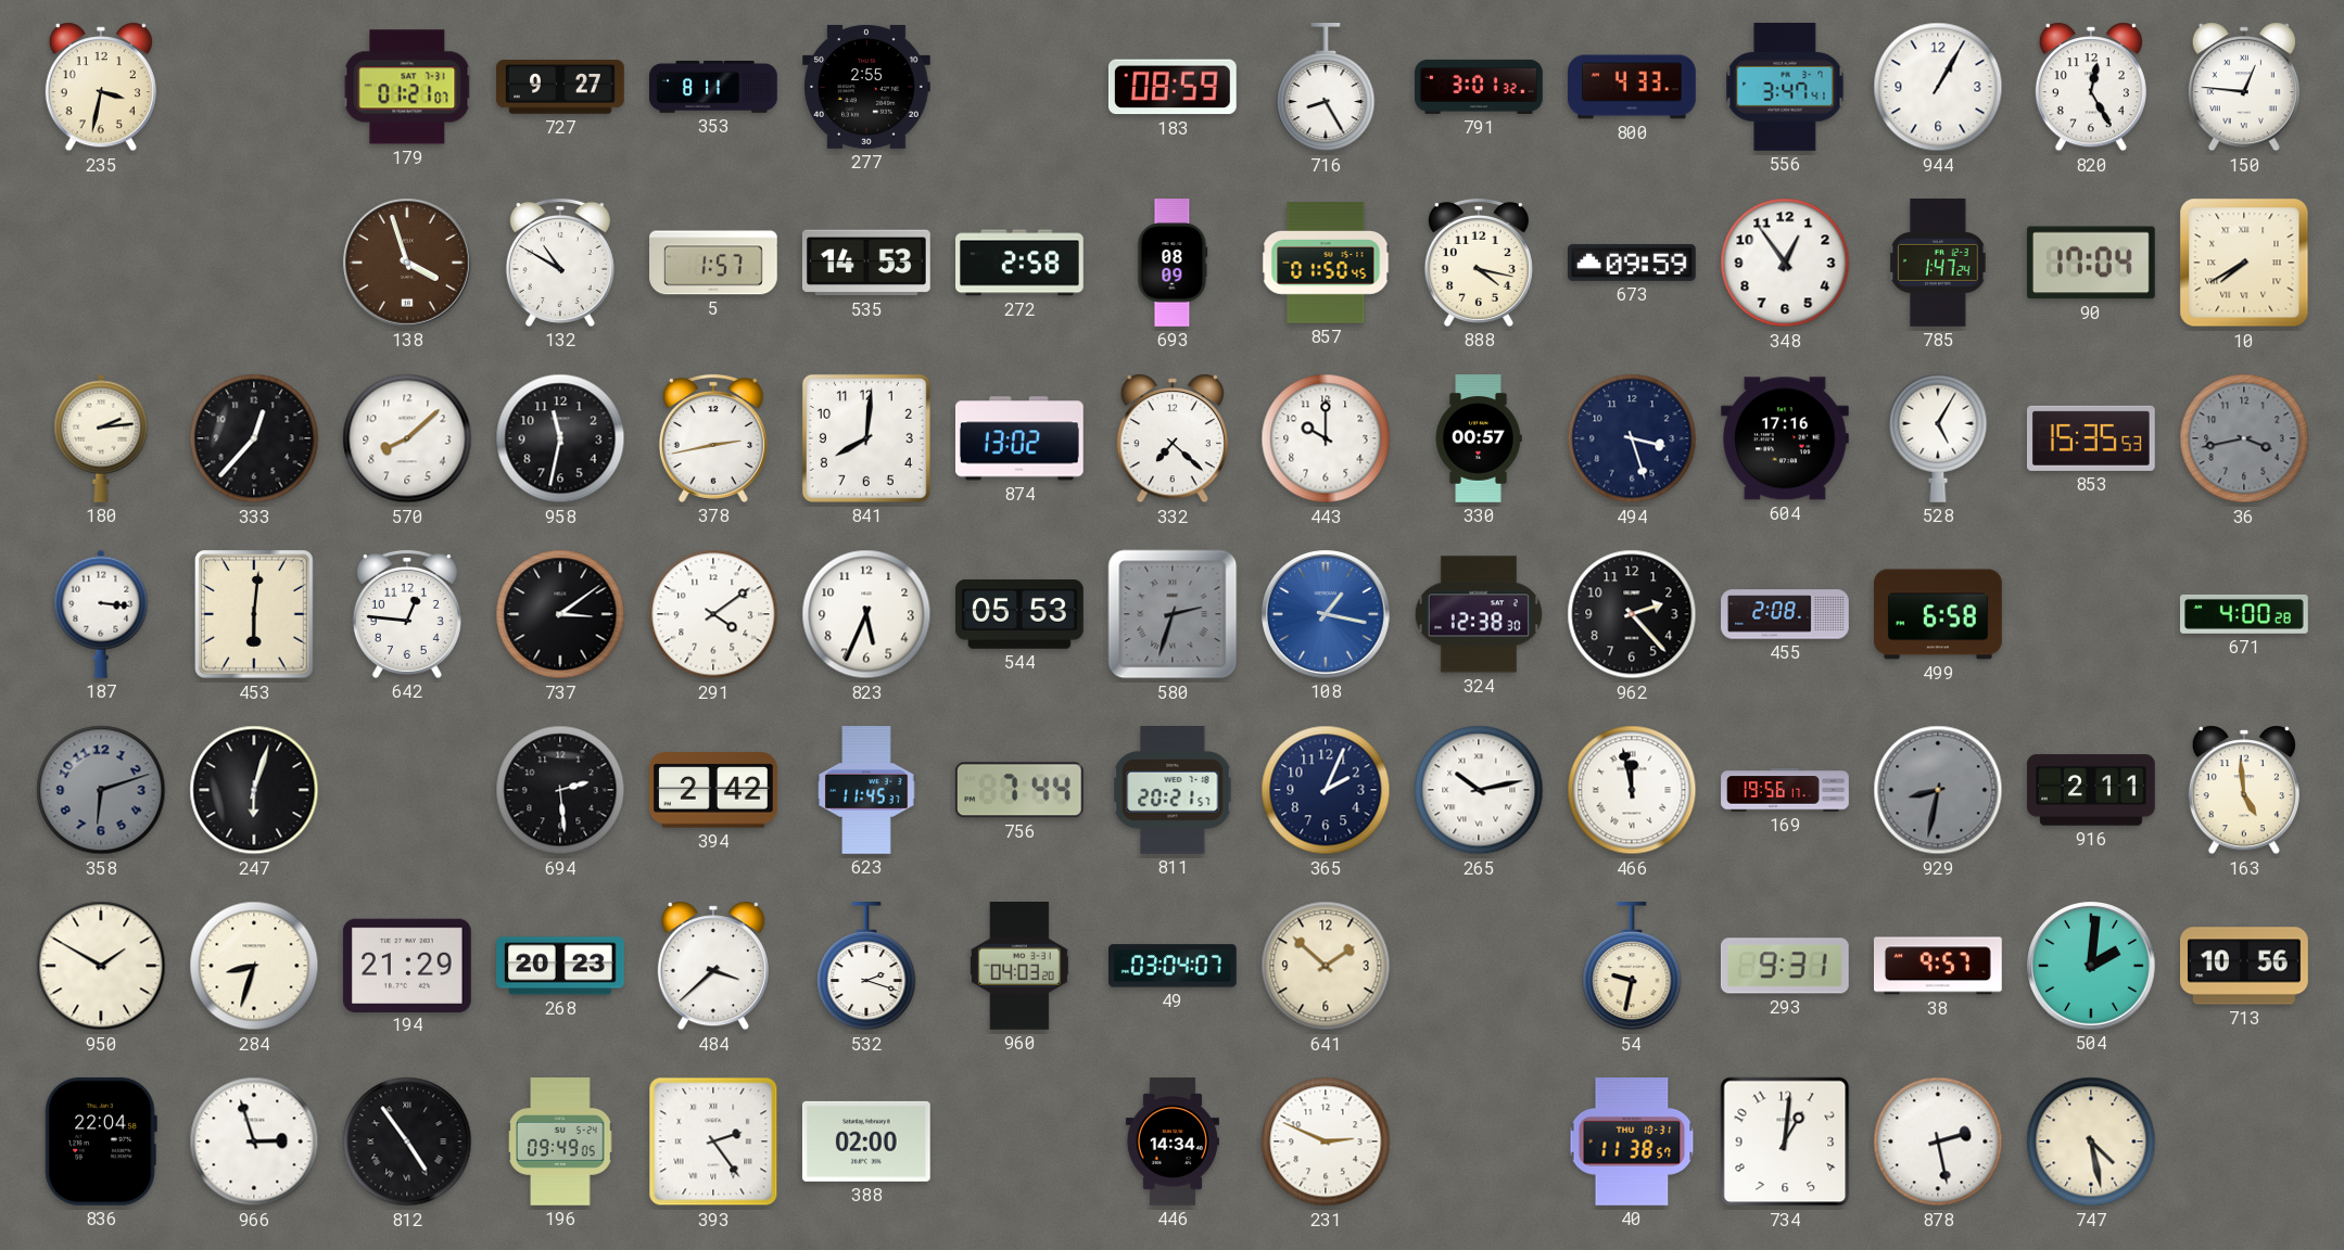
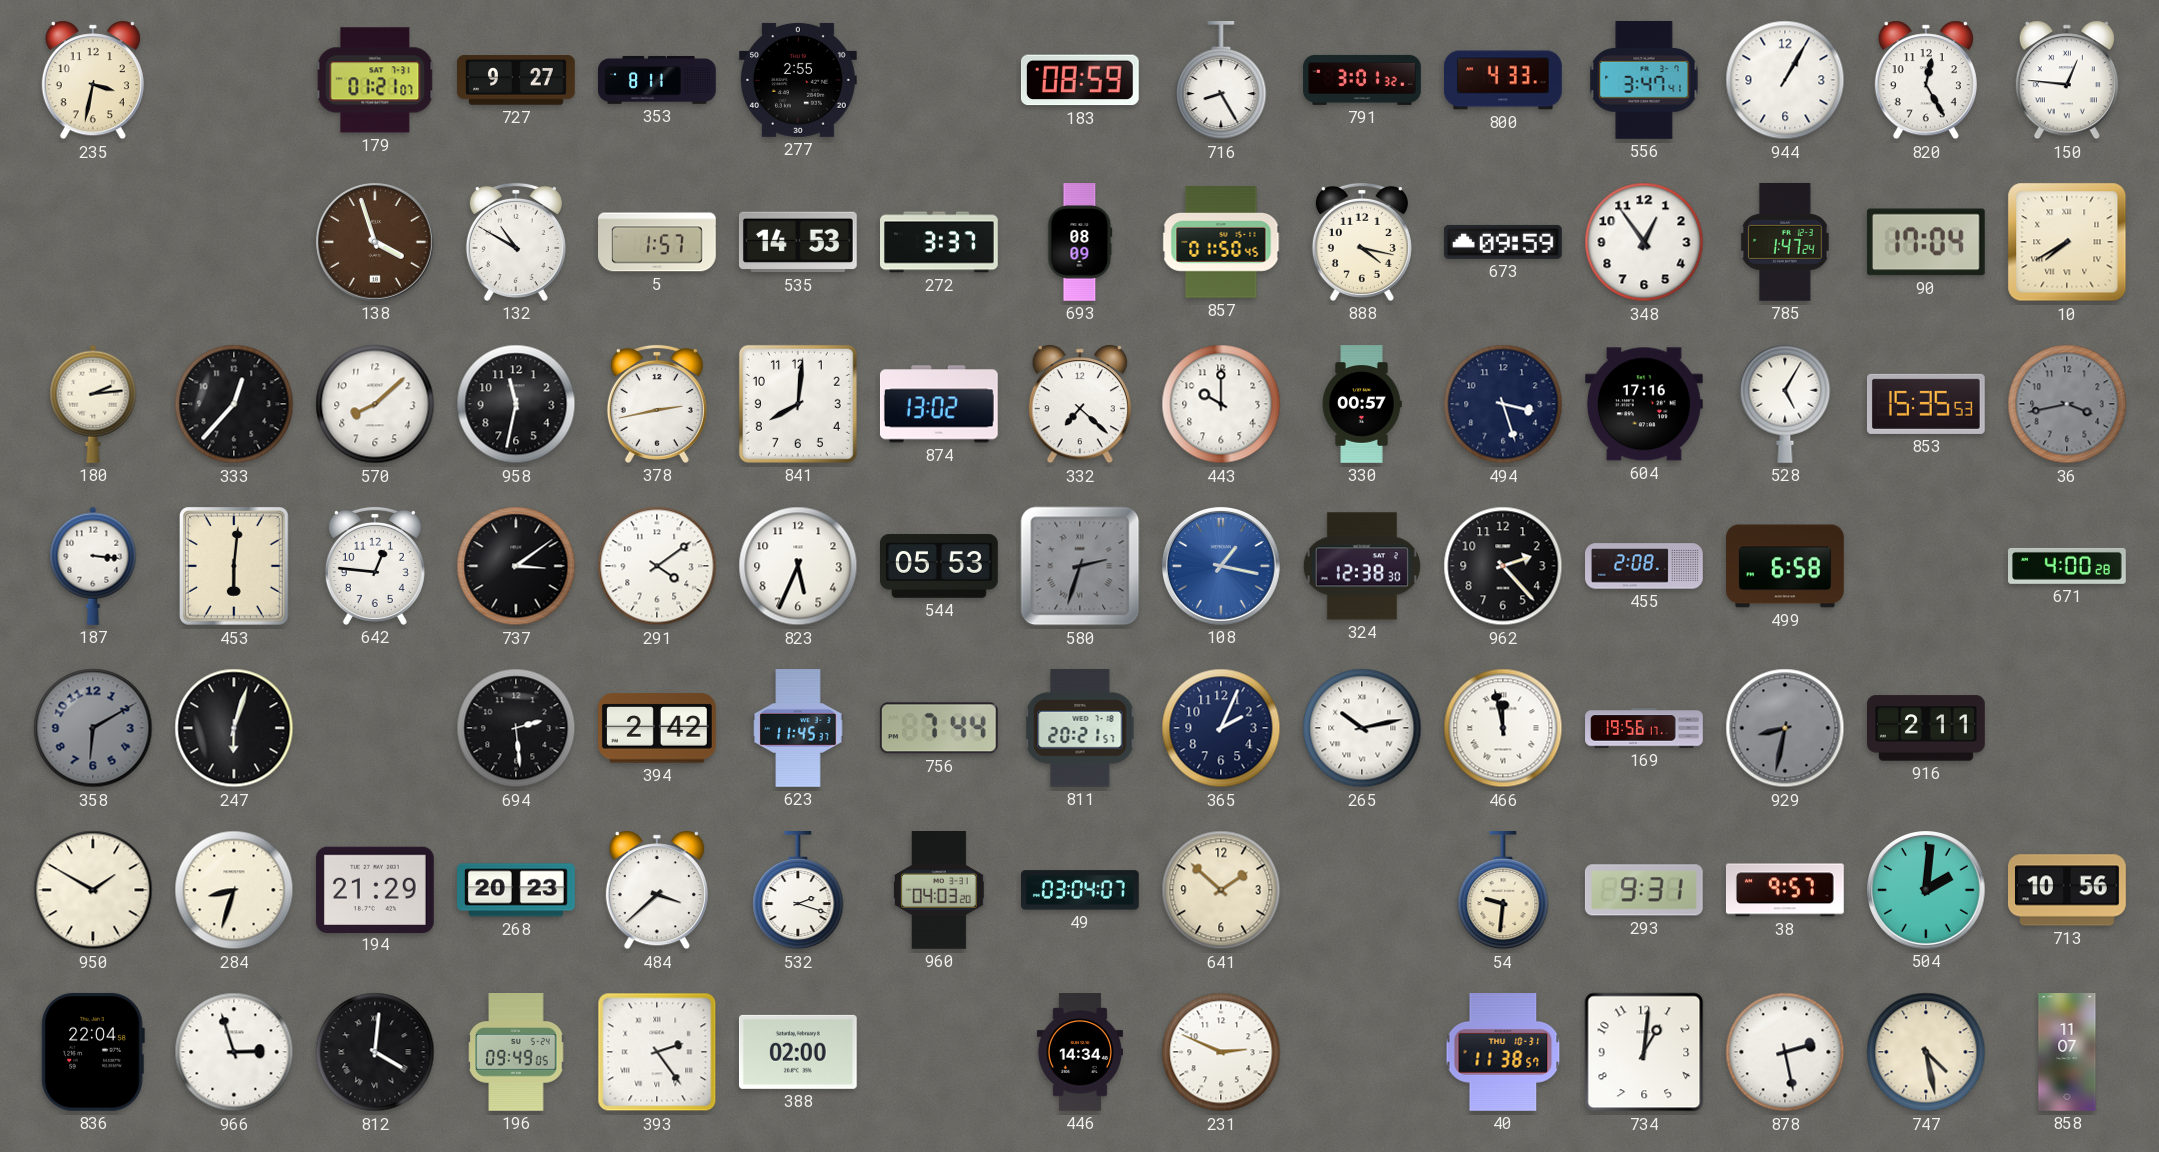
272: 2:58 -> 3:37
358: 6:12 -> 6:10
163: 4:59 -> none
54: 9:32 -> 9:31
812: 4:54 -> 4:01
858: none -> 11:07
